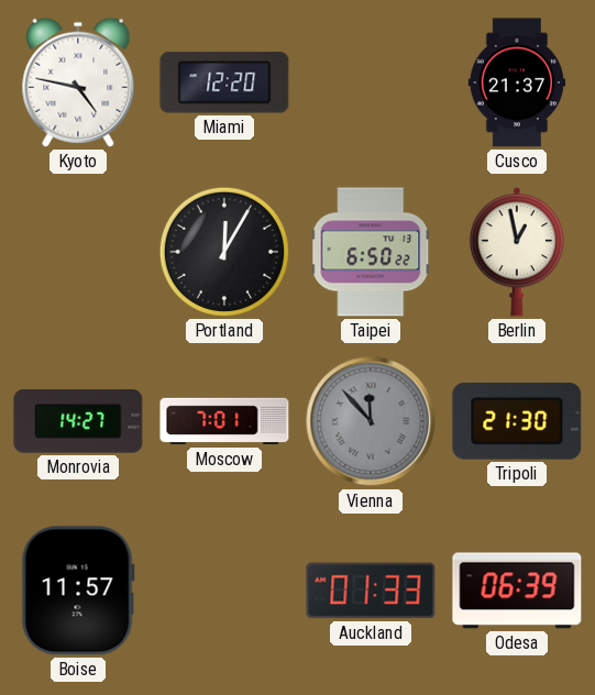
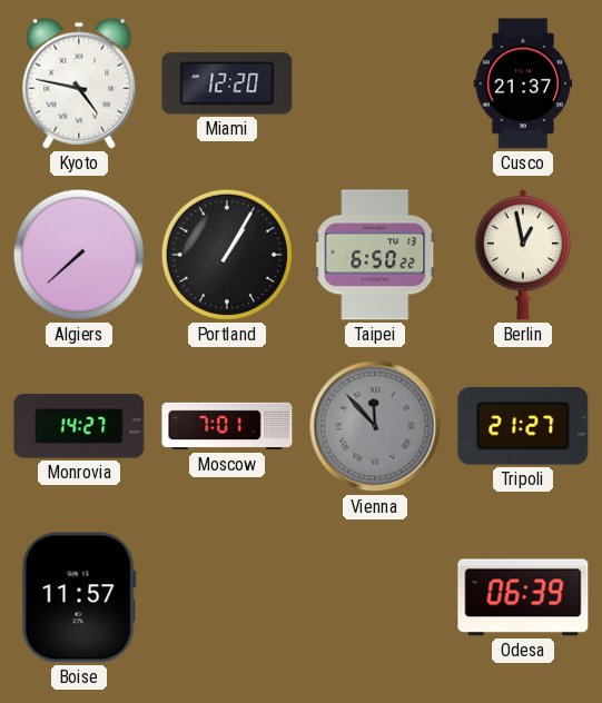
Algiers: none -> 7:38
Portland: 12:05 -> 1:05
Tripoli: 21:30 -> 21:27
Auckland: 01:33 -> none
